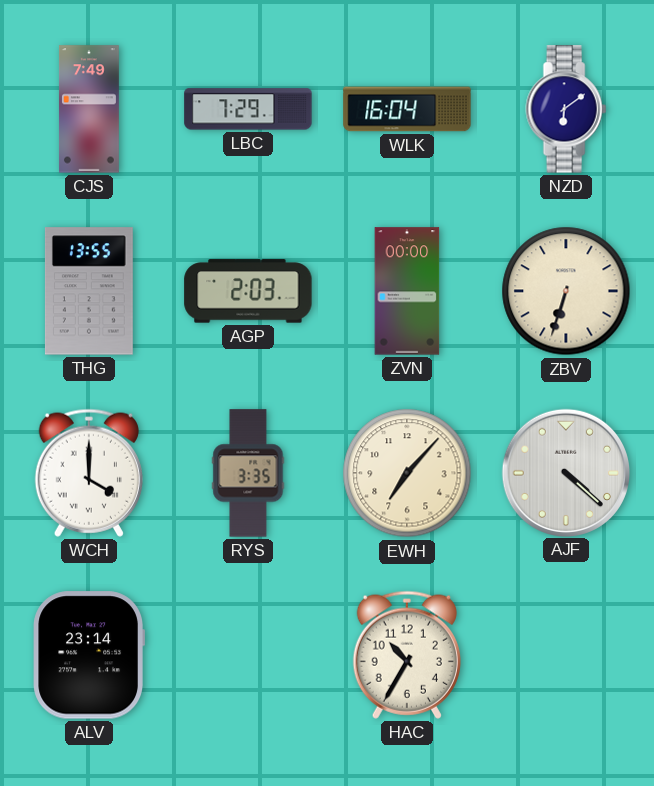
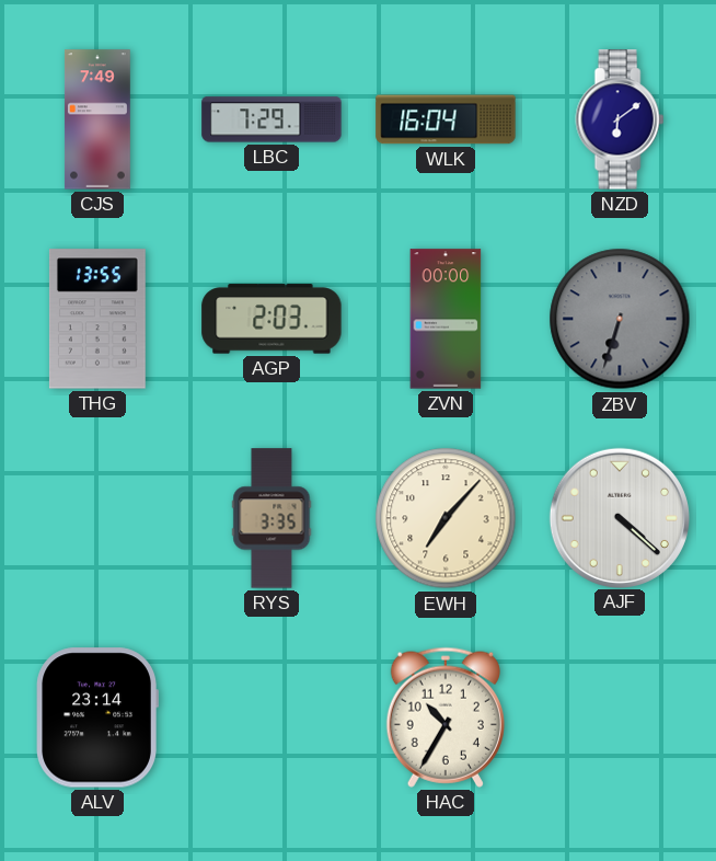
ZBV dial: cream -> grey
WCH: 4:00 -> none
